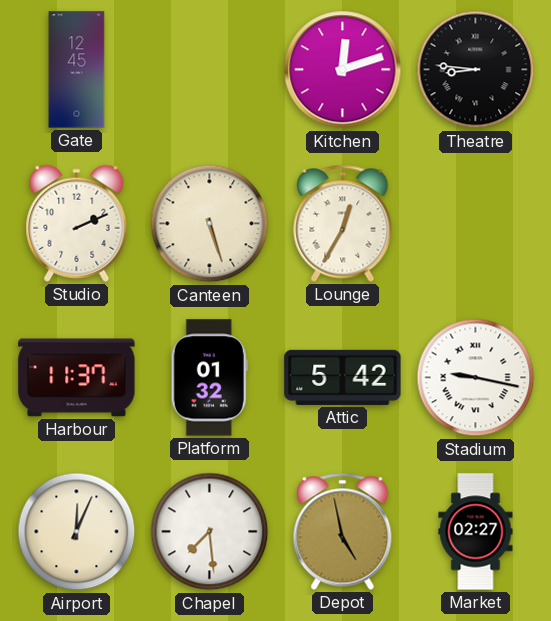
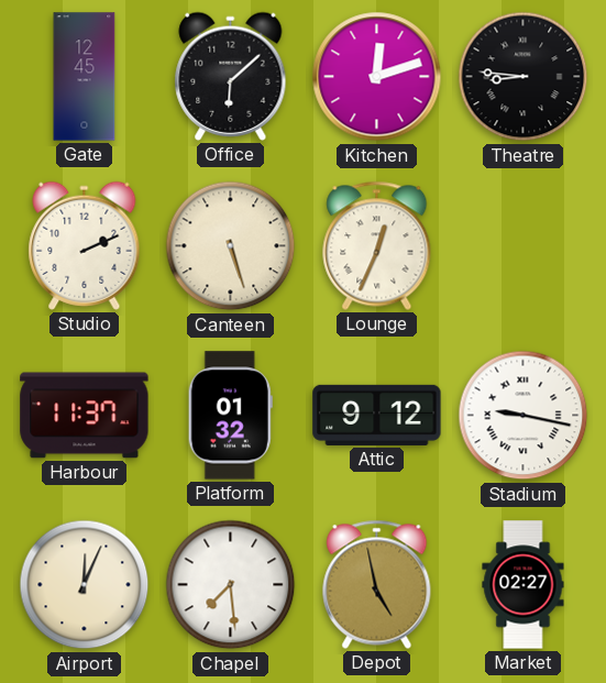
Office: none -> 6:08
Lounge: 12:35 -> 12:34
Attic: 5:42 -> 9:12
